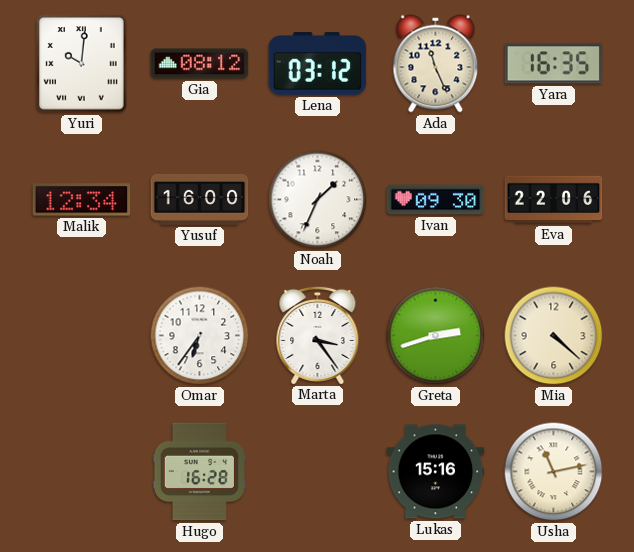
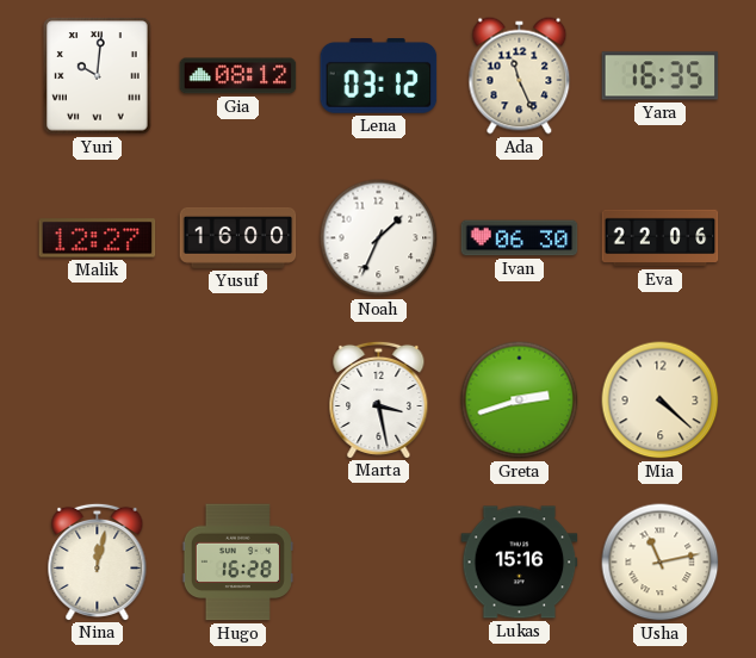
Malik: 12:34 -> 12:27
Ivan: 09:30 -> 06:30
Omar: 6:36 -> none
Marta: 3:24 -> 3:28
Nina: none -> 12:02
